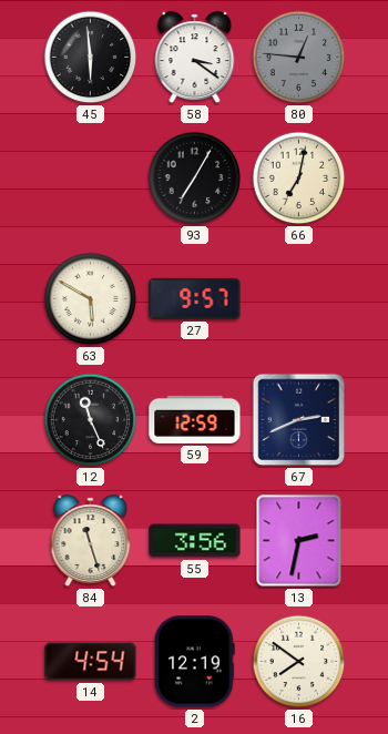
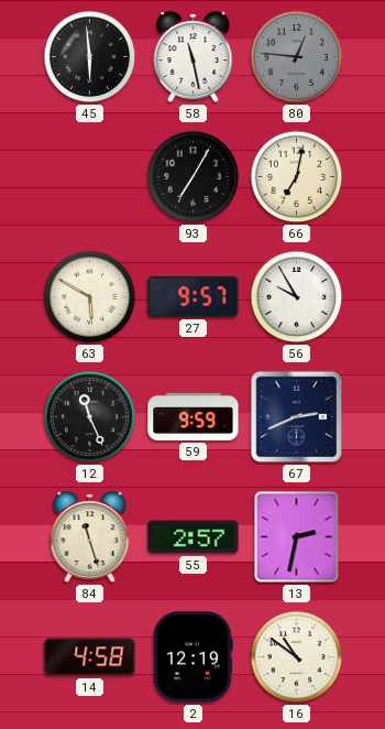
58: 3:21 -> 11:28
56: none -> 9:55
59: 12:59 -> 9:59
55: 3:56 -> 2:57
14: 4:54 -> 4:58
16: 7:51 -> 10:51
